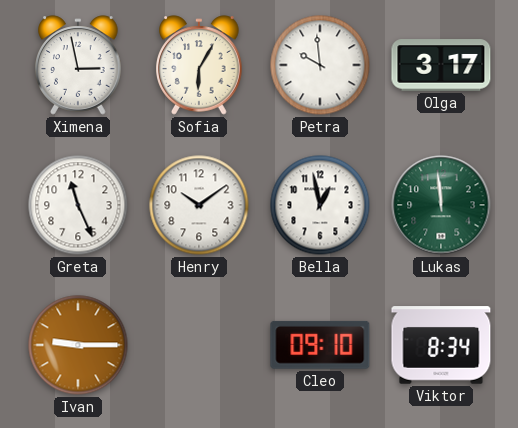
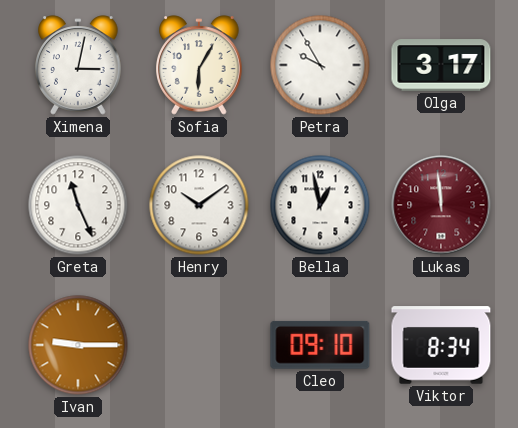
Ximena: 2:58 -> 3:02
Petra: 9:59 -> 9:55
Lukas dial: green -> burgundy
